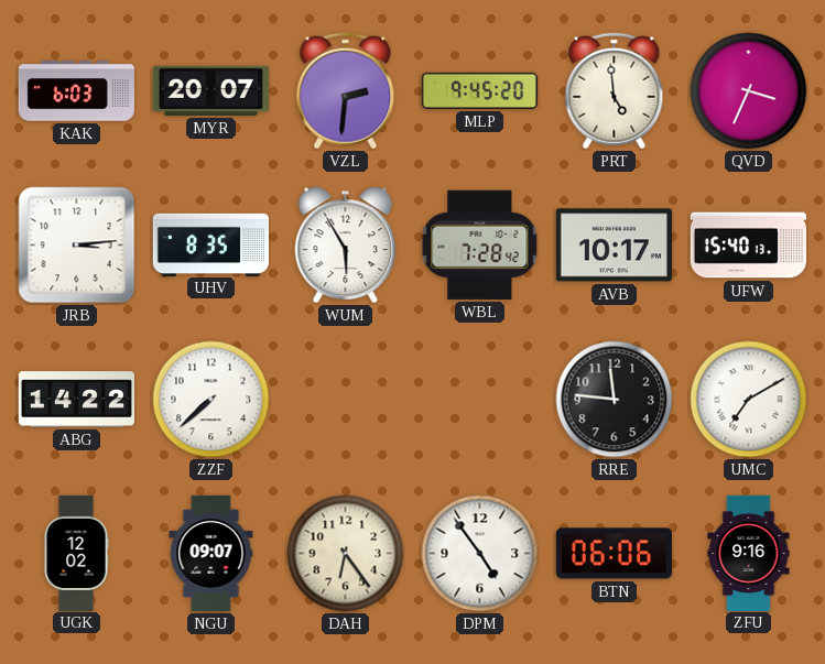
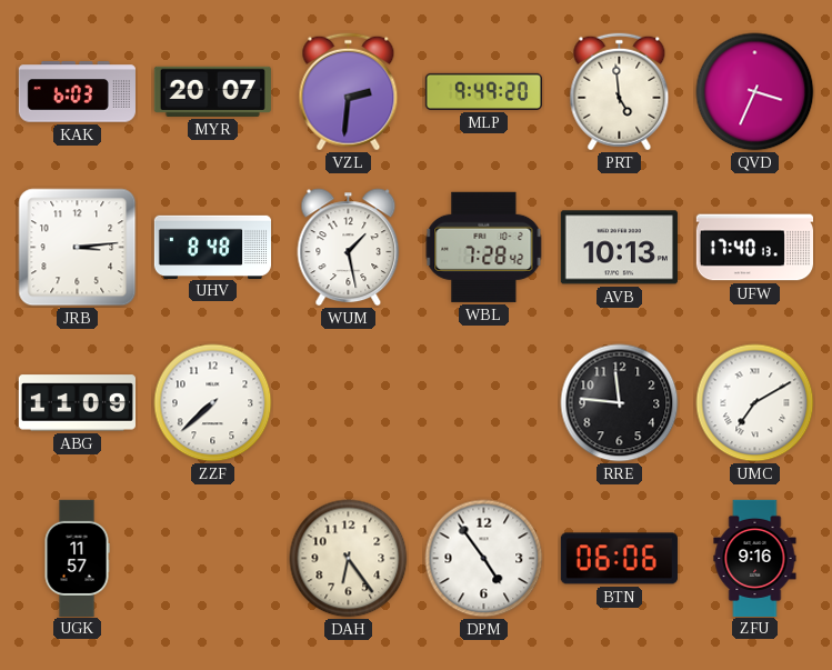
MLP: 9:45 -> 9:49
UHV: 8:35 -> 8:48
WUM: 5:55 -> 1:28
AVB: 10:17 -> 10:13
UFW: 15:40 -> 17:40
ABG: 14:22 -> 11:09
UGK: 12:02 -> 11:57
NGU: 09:07 -> none
